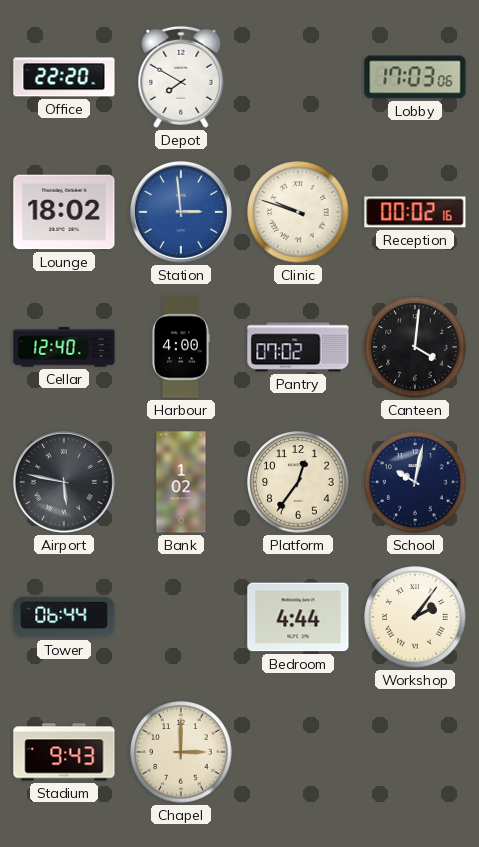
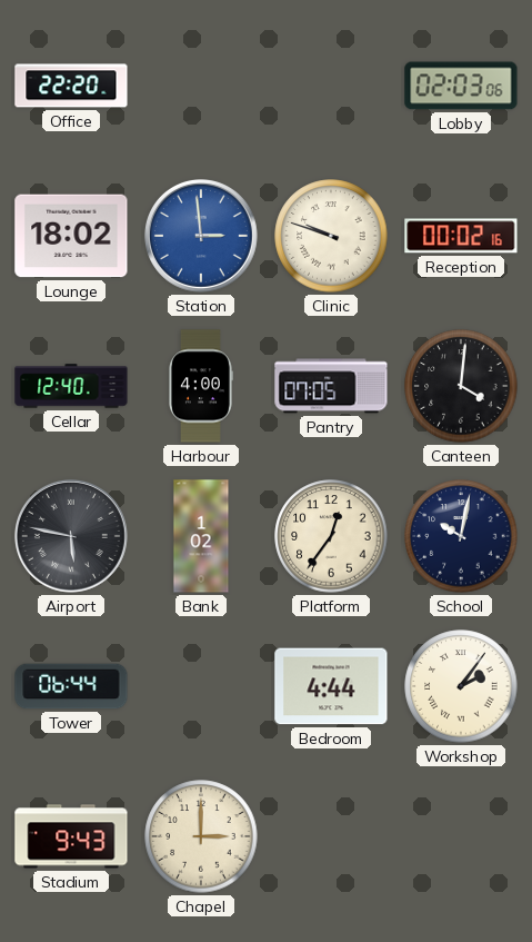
Depot: 7:50 -> none
Lobby: 17:03 -> 02:03
Pantry: 07:02 -> 07:05
